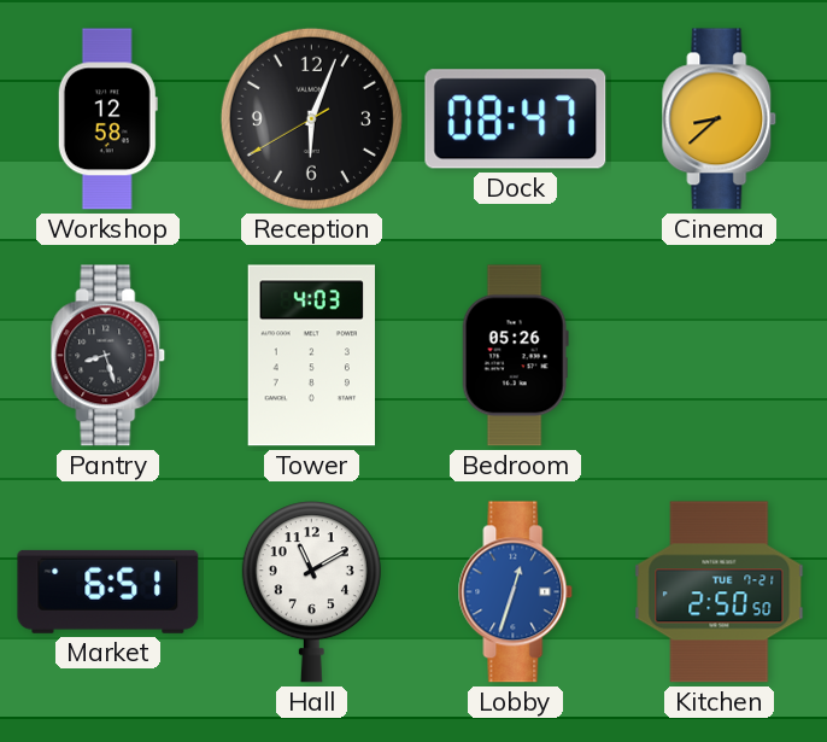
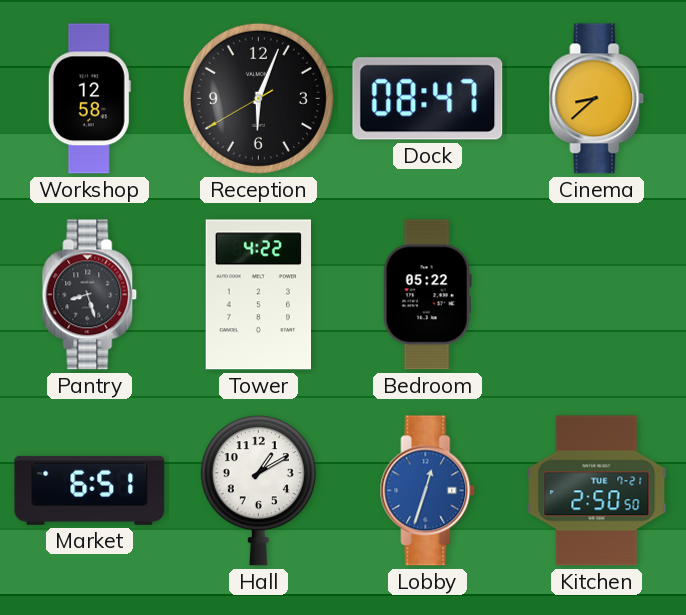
Tower: 4:03 -> 4:22
Bedroom: 05:26 -> 05:22
Hall: 11:10 -> 1:10
